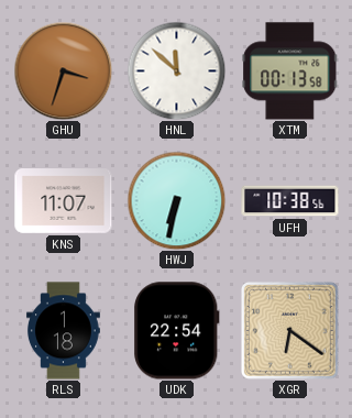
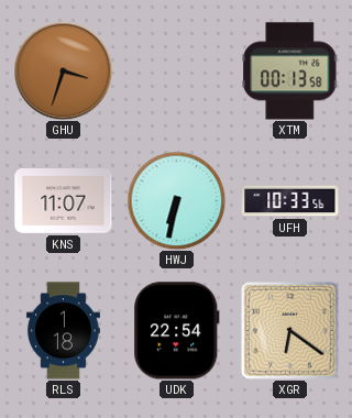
HNL: 11:52 -> none
UFH: 10:38 -> 10:33
